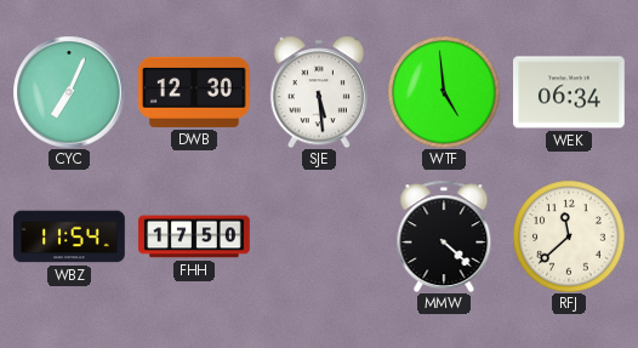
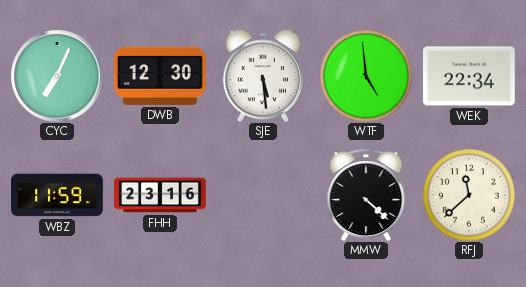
WEK: 06:34 -> 22:34
WBZ: 11:54 -> 11:59
FHH: 17:50 -> 23:16
